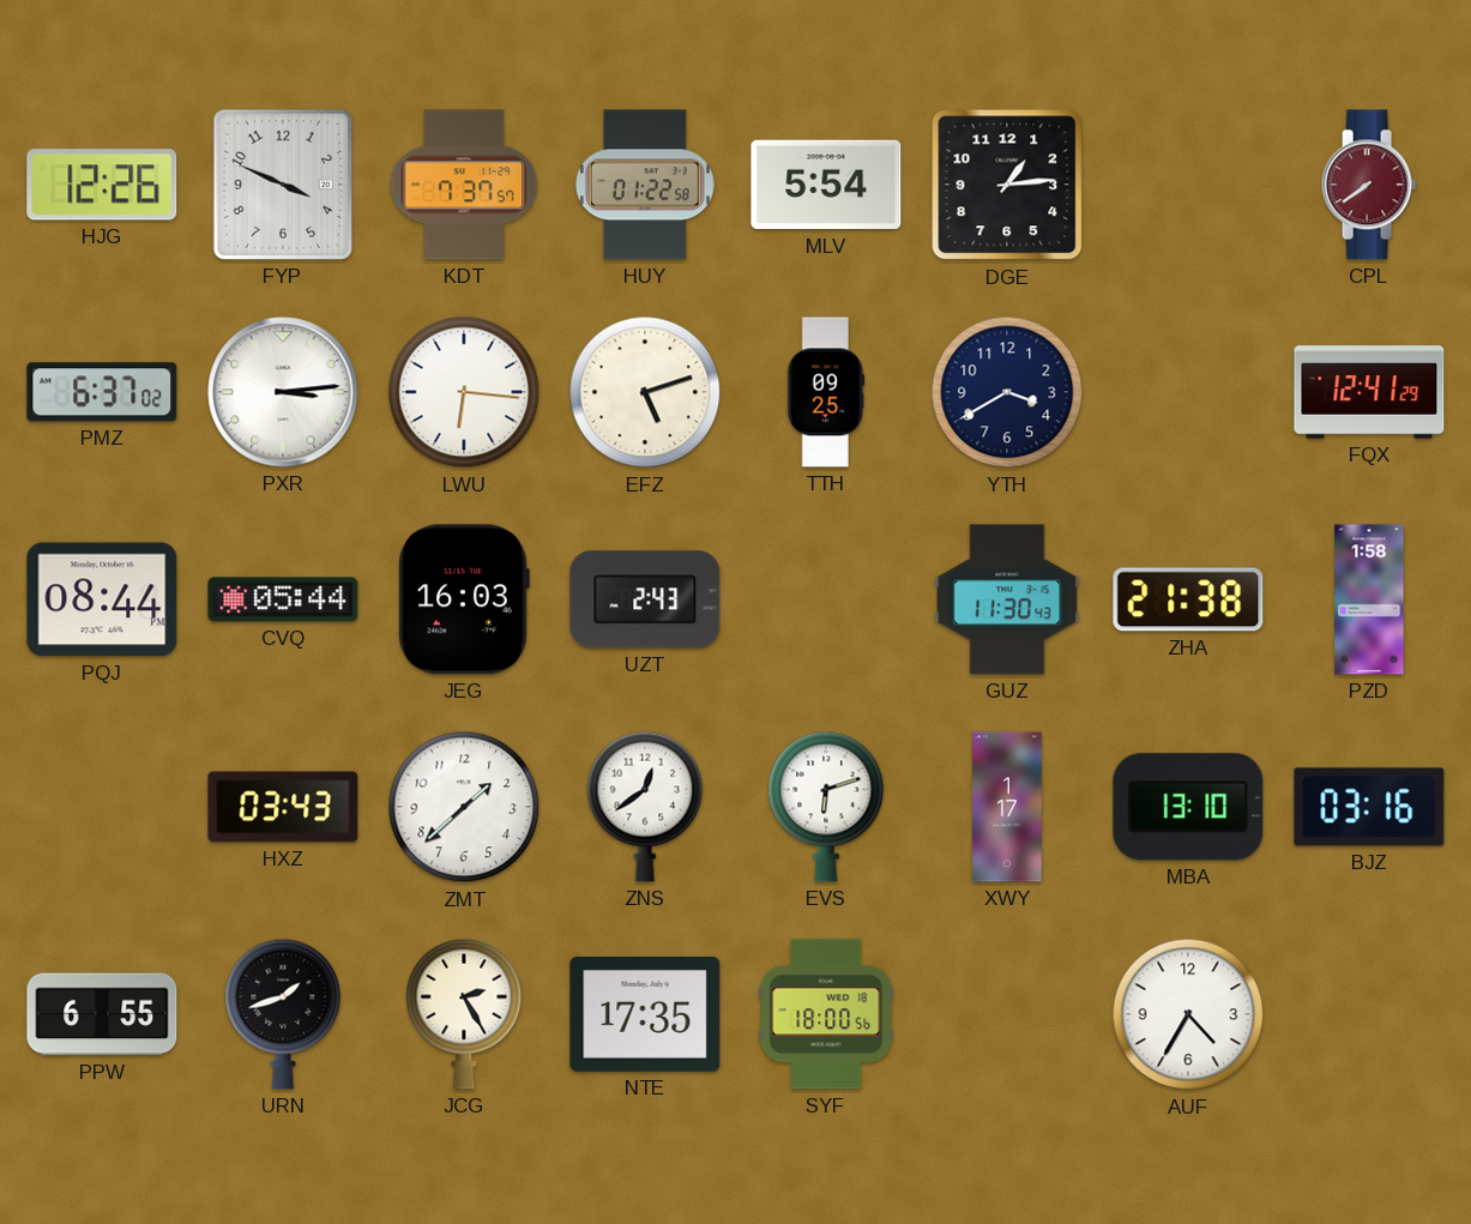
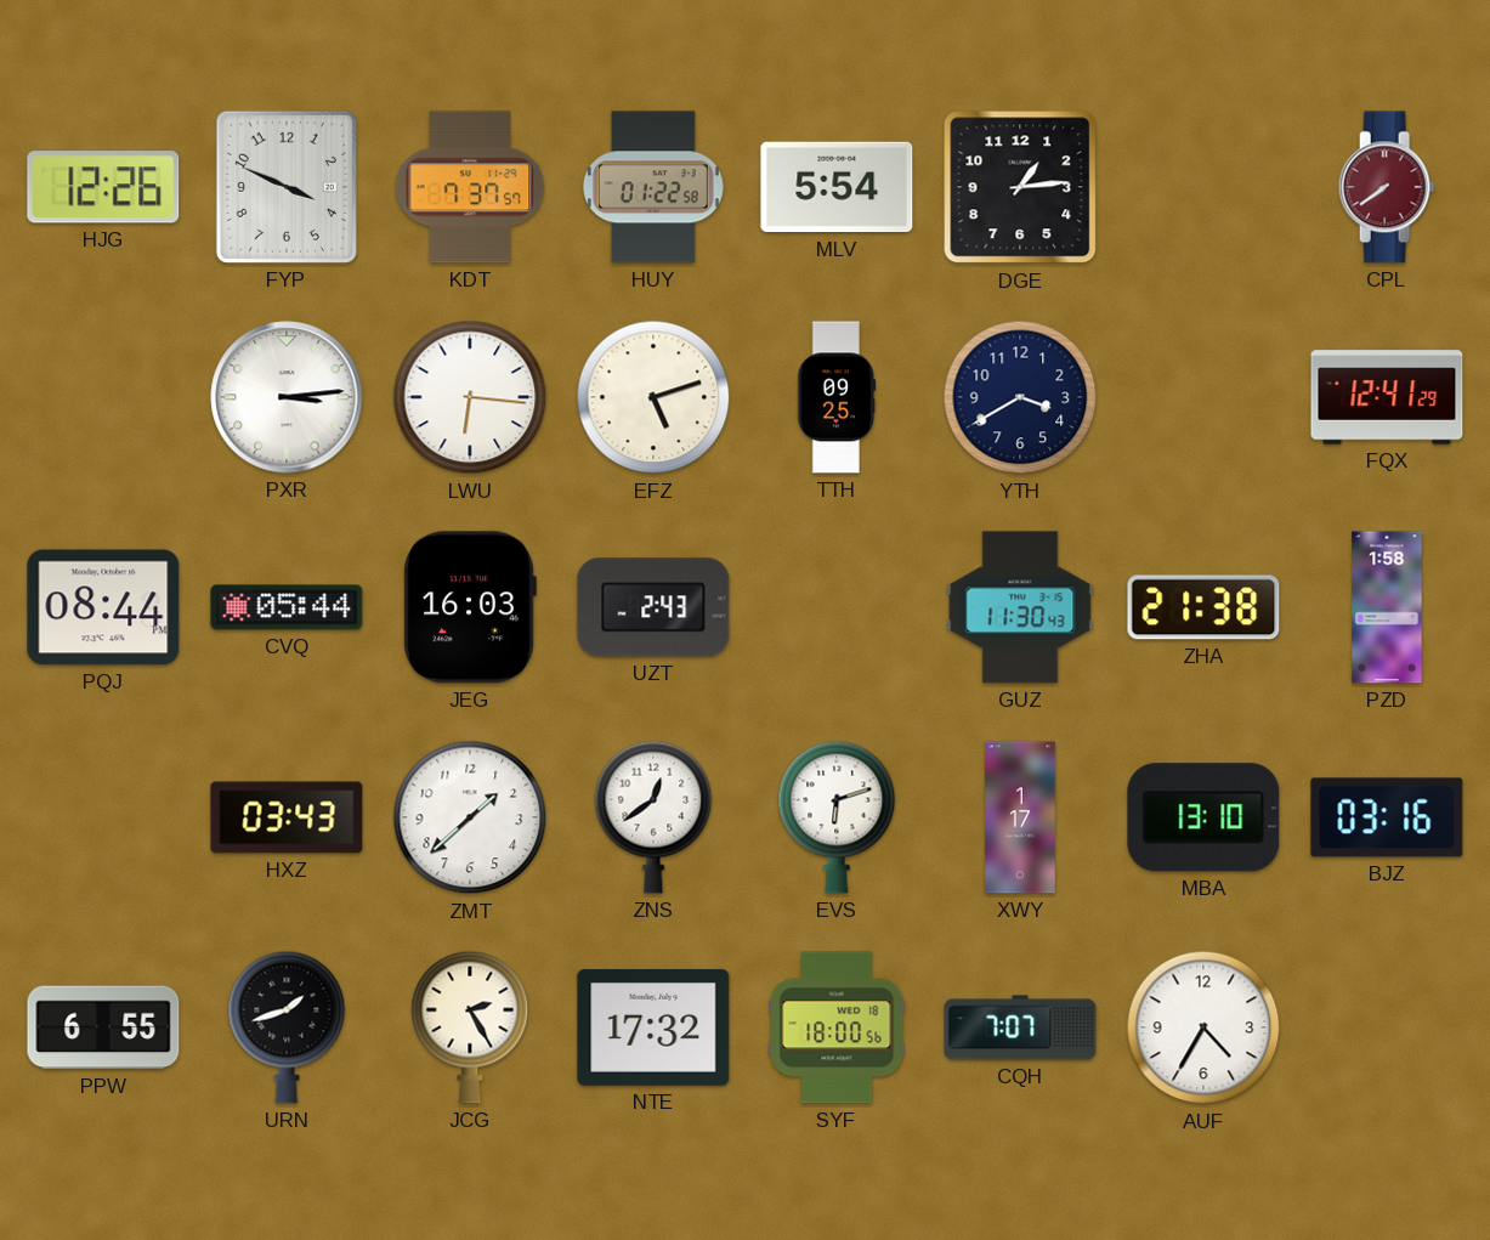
PMZ: 6:37 -> none
NTE: 17:35 -> 17:32
CQH: none -> 7:07
